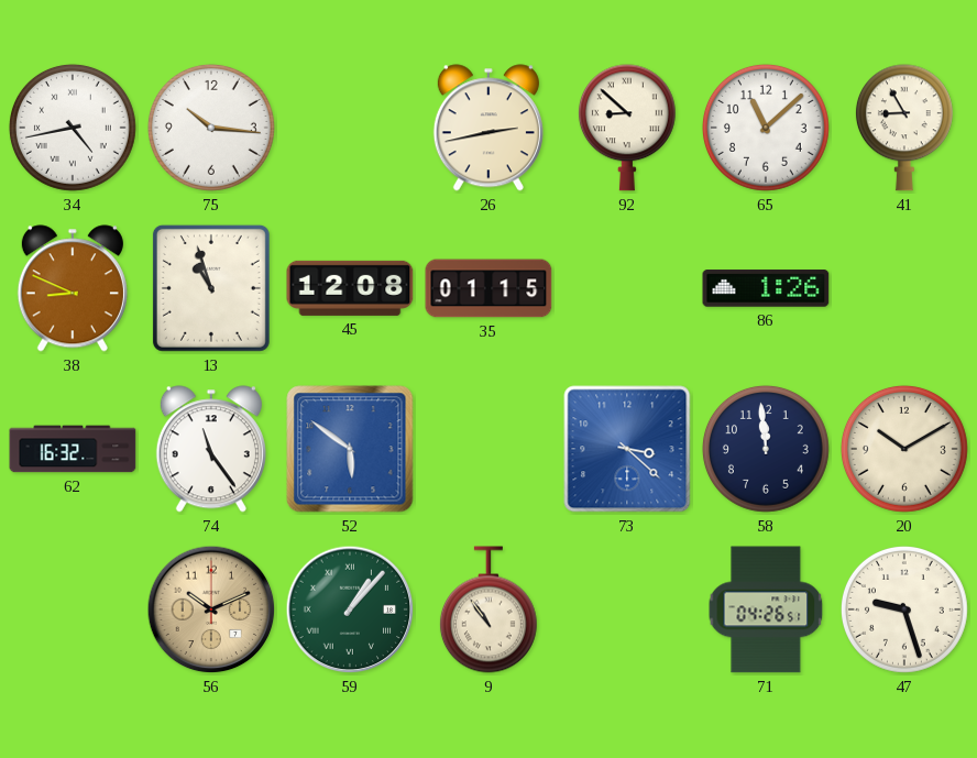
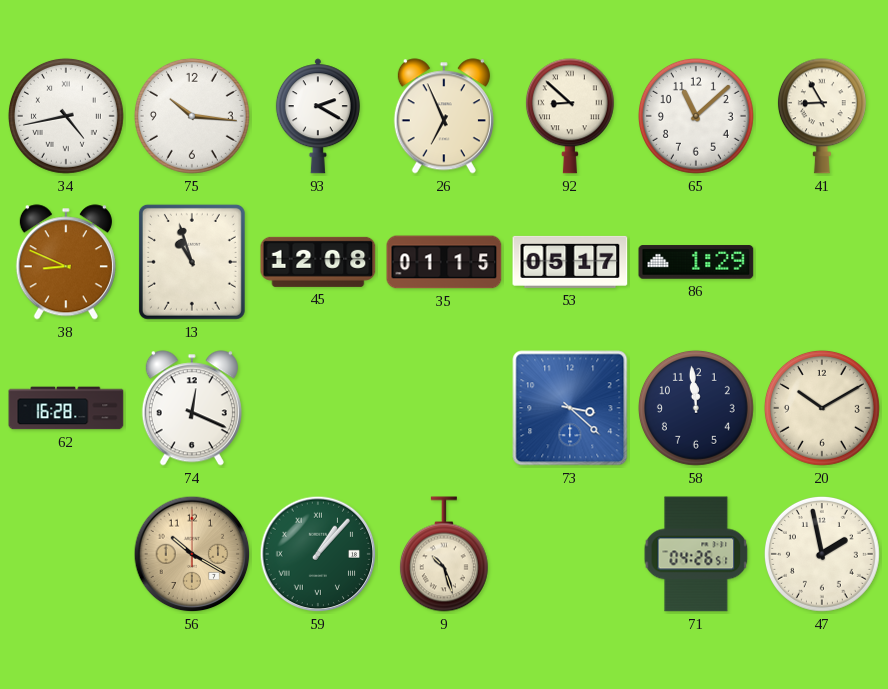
93: none -> 2:20
26: 2:43 -> 6:56
53: none -> 05:17
86: 1:26 -> 1:29
62: 16:32 -> 16:28
74: 11:24 -> 12:19
52: 5:51 -> none
56: 10:11 -> 10:20
9: 10:54 -> 10:27
47: 9:27 -> 1:58
